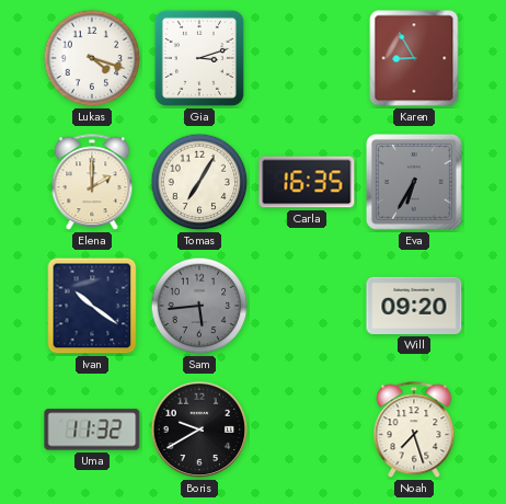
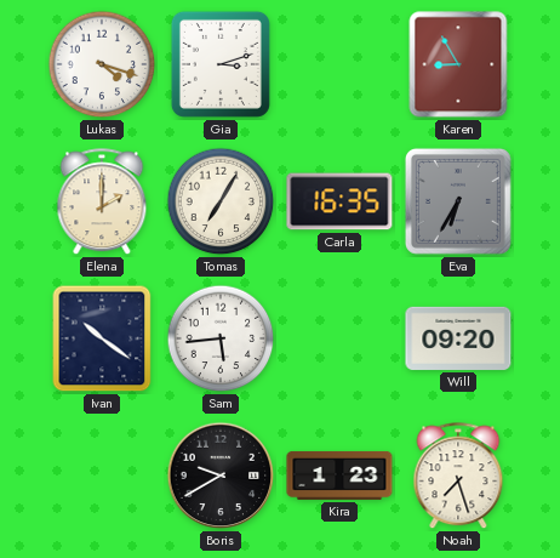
Sam dial: grey -> white
Uma: 11:32 -> none
Kira: none -> 1:23
